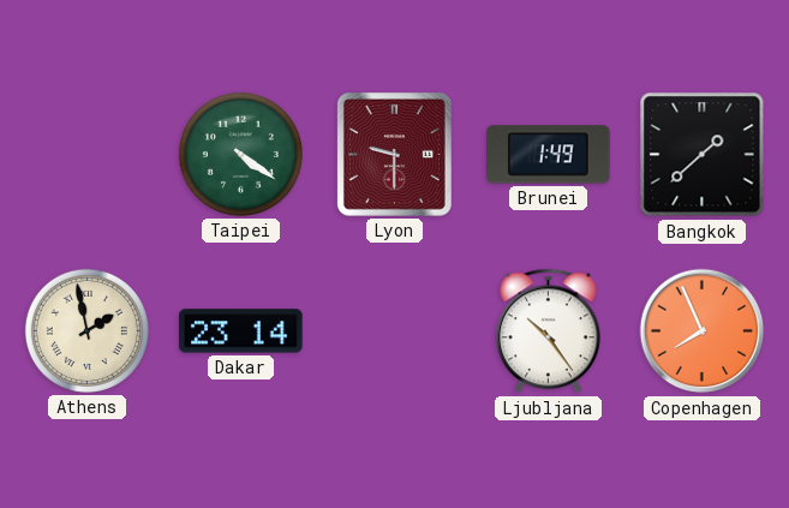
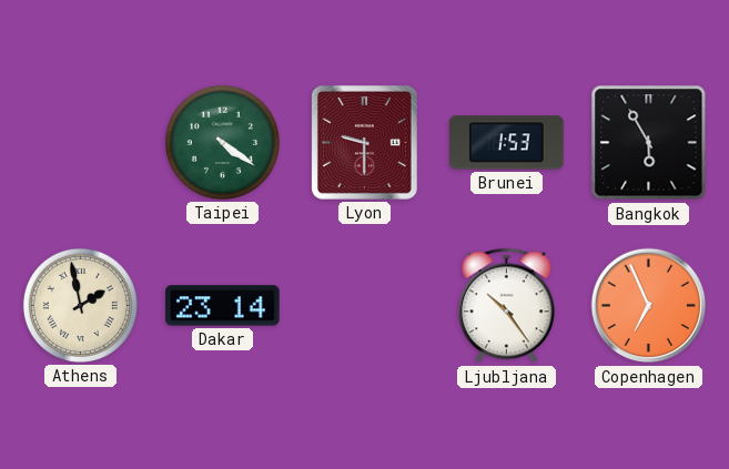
Brunei: 1:49 -> 1:53
Bangkok: 1:38 -> 5:55
Copenhagen: 7:56 -> 6:56
